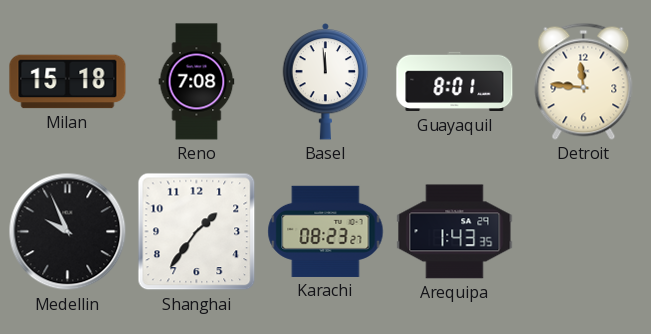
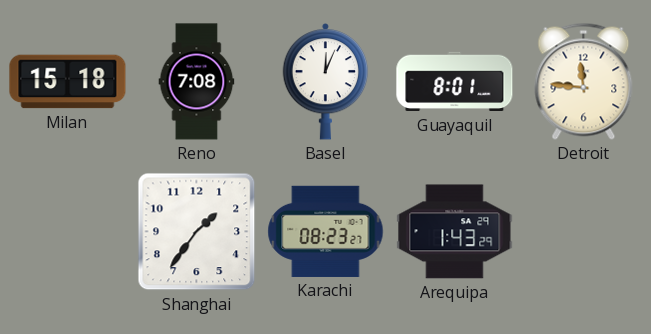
Basel: 11:59 -> 12:04
Medellin: 9:56 -> none
Arequipa: 1:43:35 -> 1:43:29
